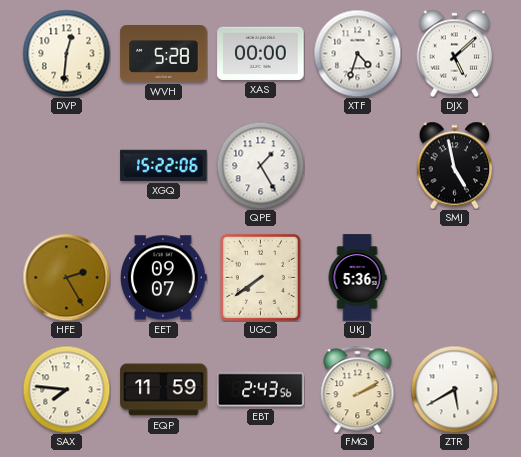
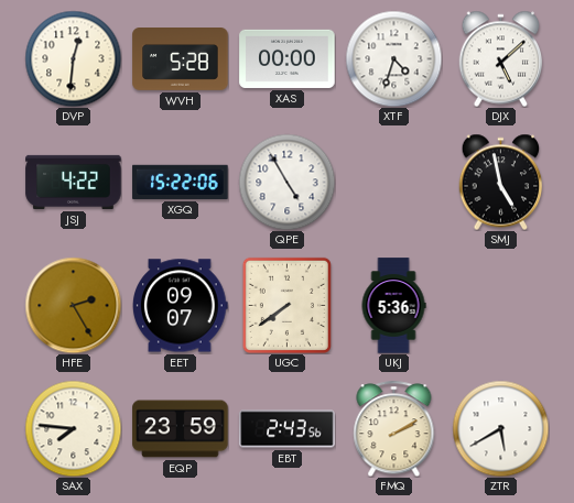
JSJ: none -> 4:22
QPE: 1:25 -> 4:55
EQP: 11:59 -> 23:59
